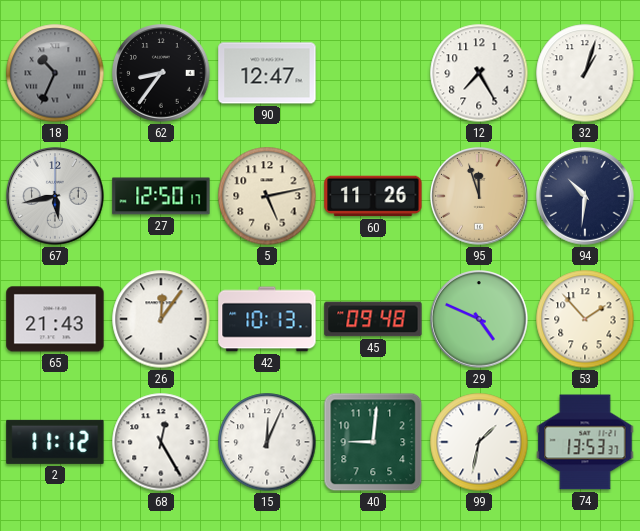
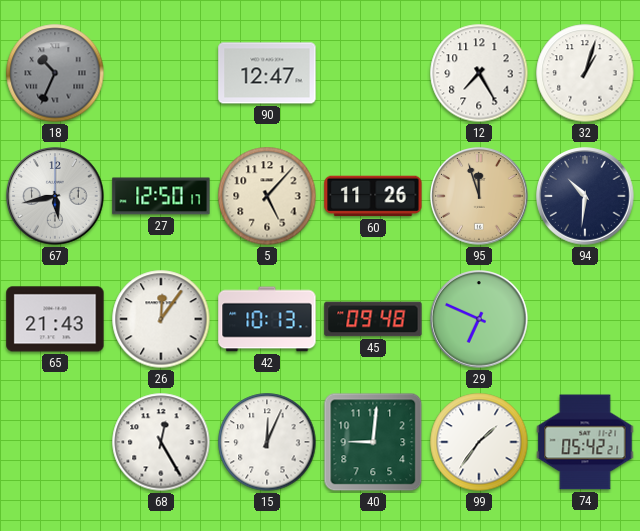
62: 8:36 -> none
5: 5:13 -> 5:07
29: 4:49 -> 6:49
53: 1:53 -> none
2: 11:12 -> none
99: 1:32 -> 1:36
74: 13:53 -> 05:42
